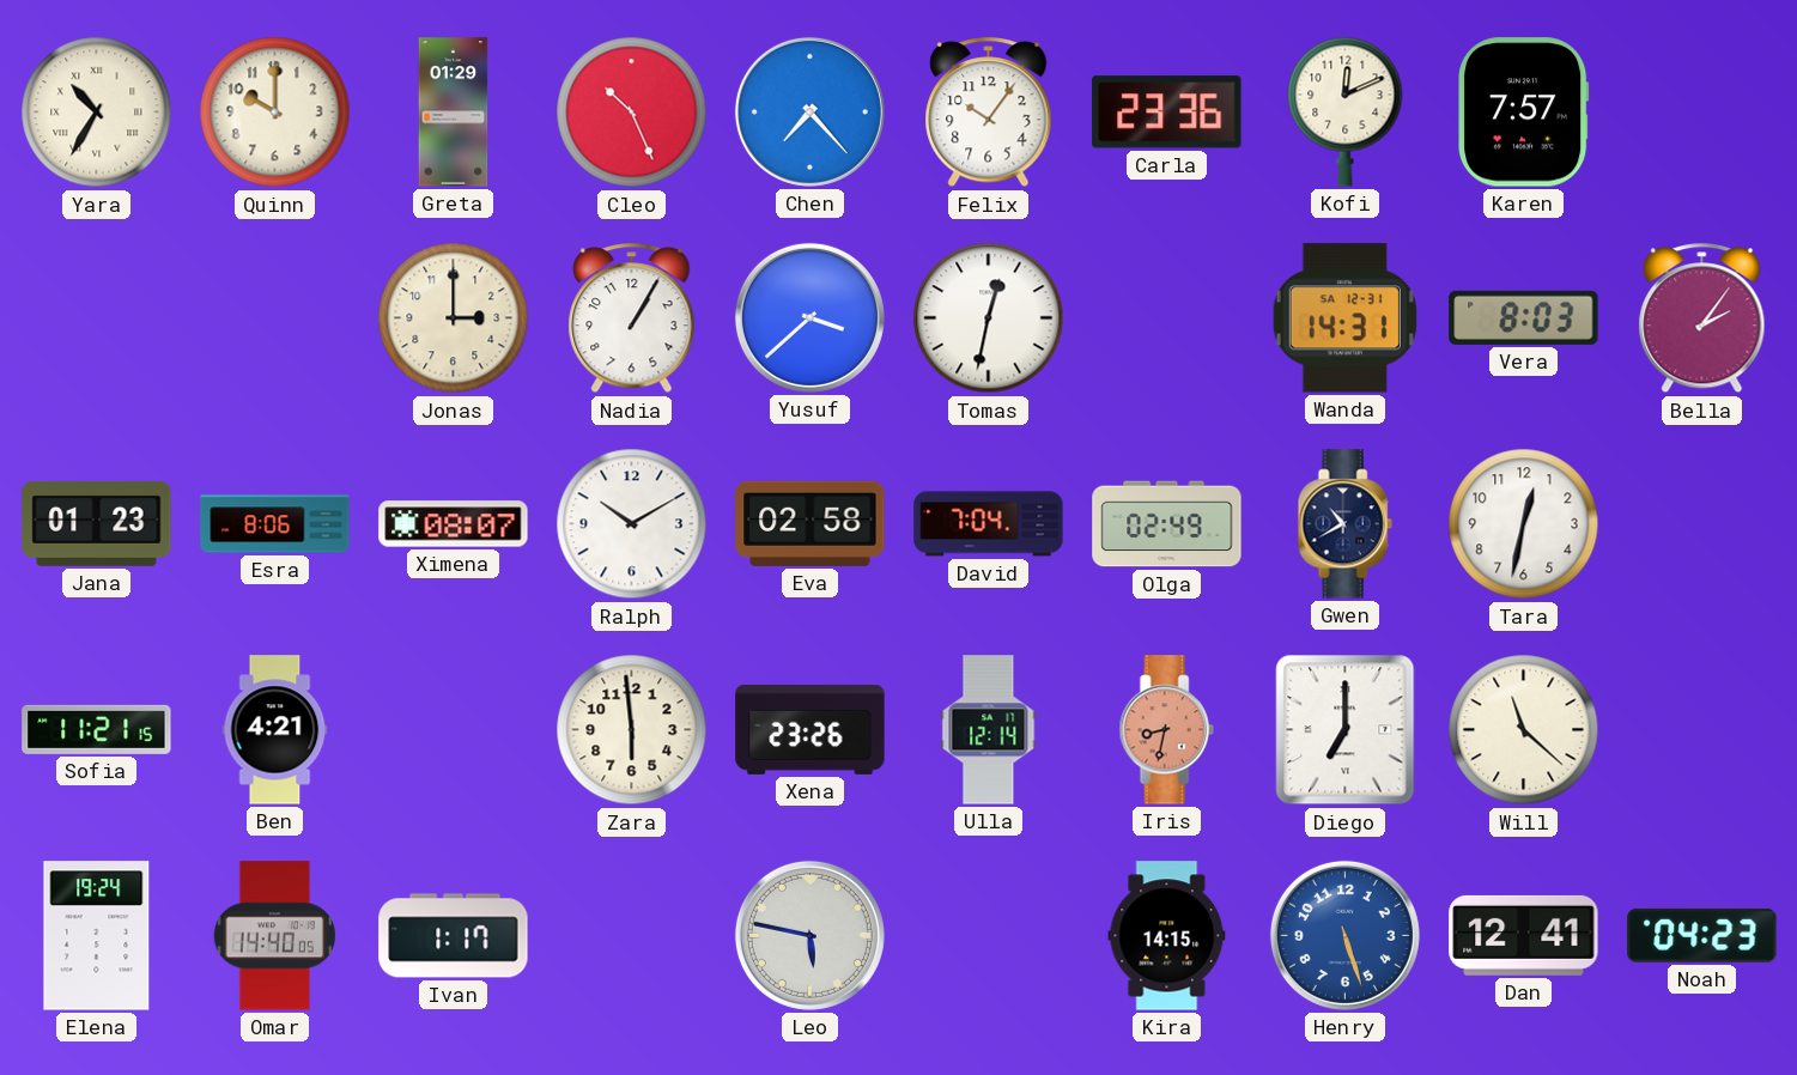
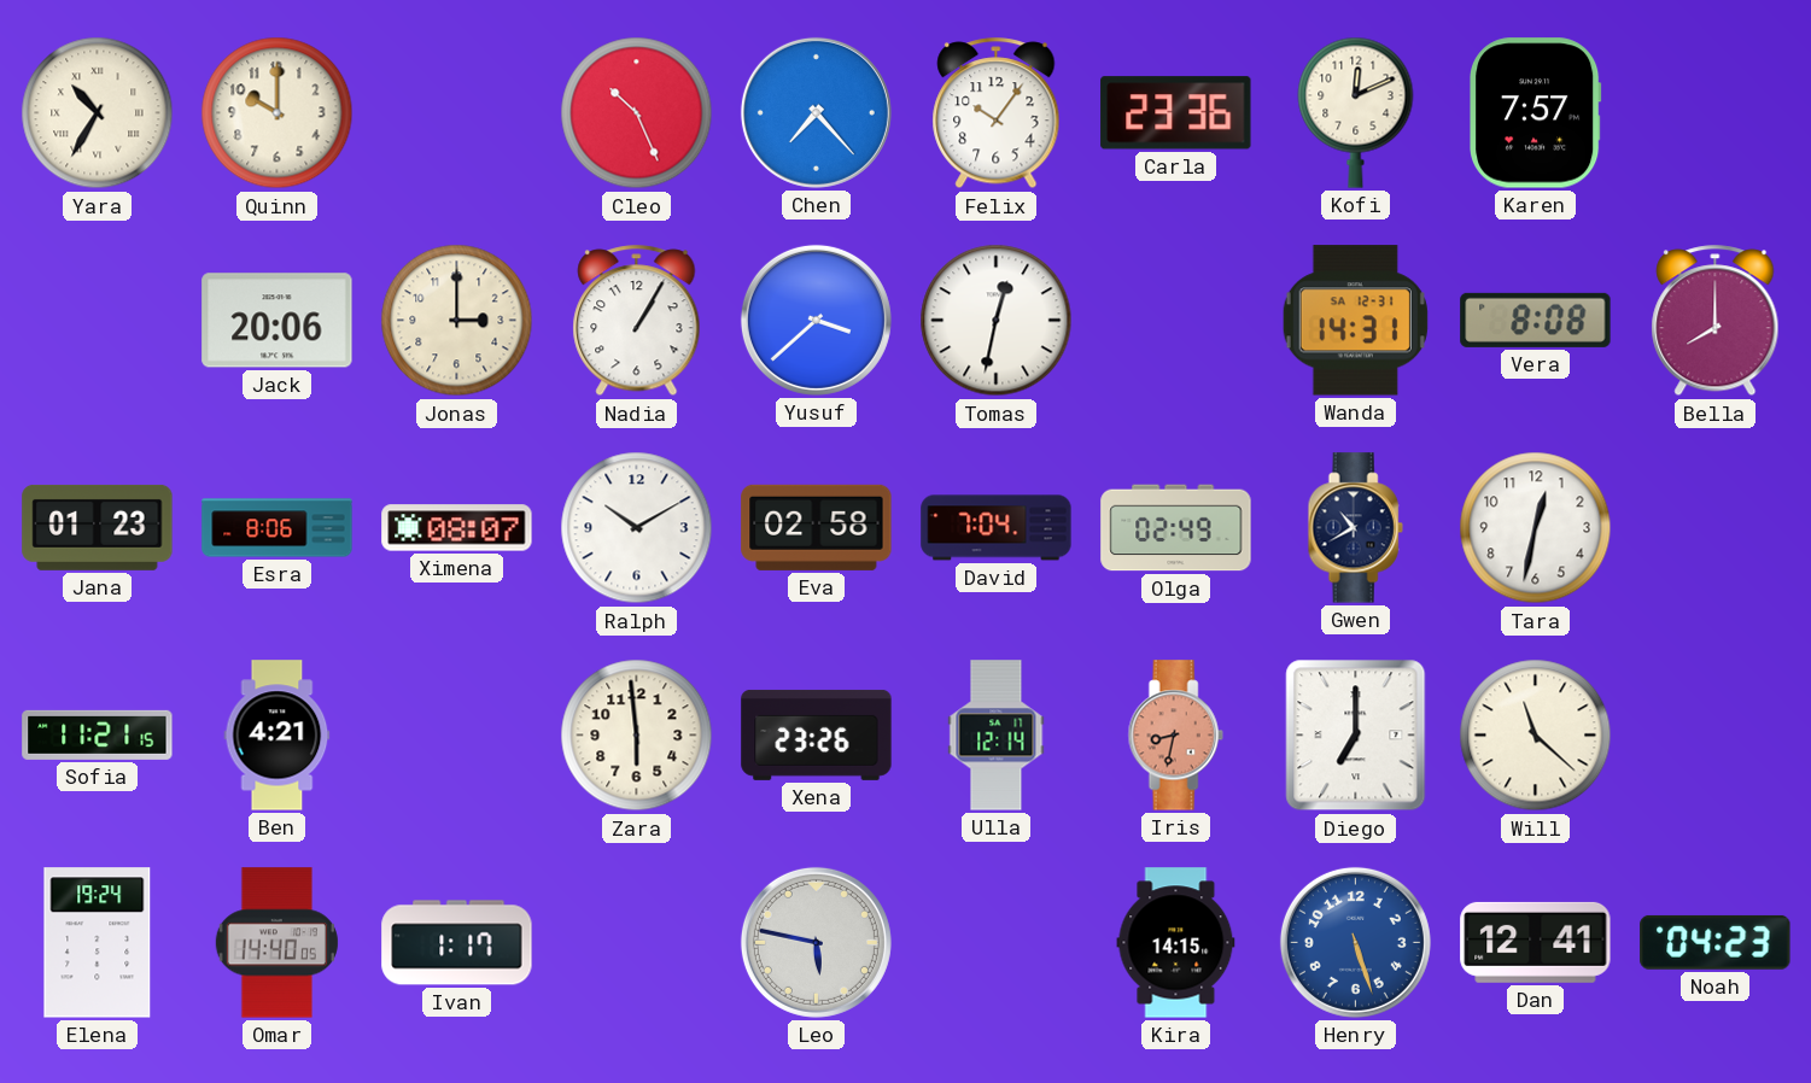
Greta: 01:29 -> none
Jack: none -> 20:06
Vera: 8:03 -> 8:08
Bella: 2:06 -> 8:00
